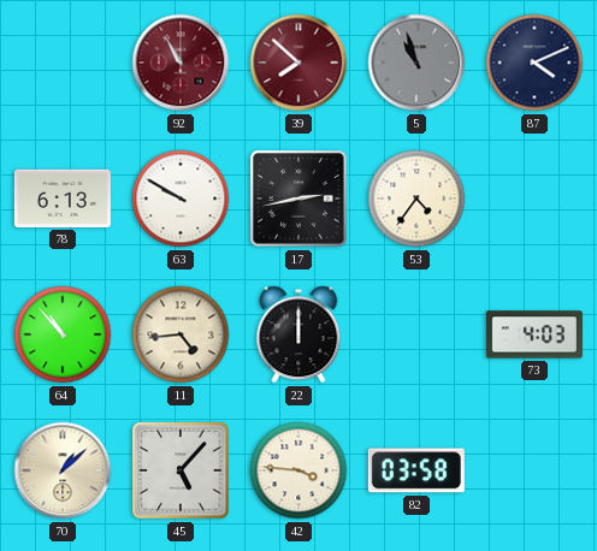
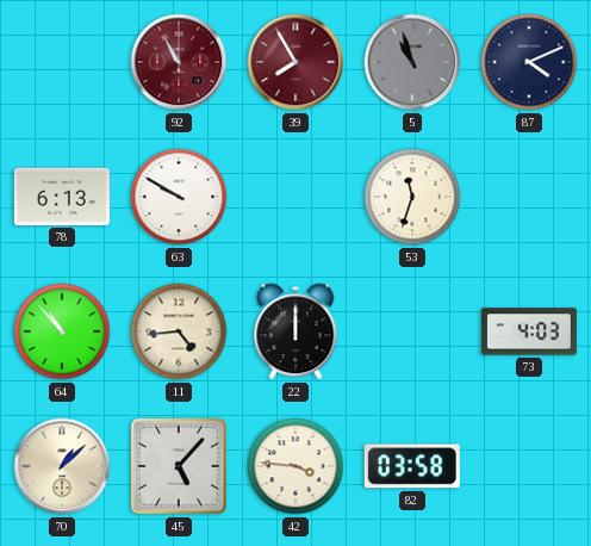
39: 7:52 -> 7:55
17: 2:43 -> none
53: 4:36 -> 11:33
